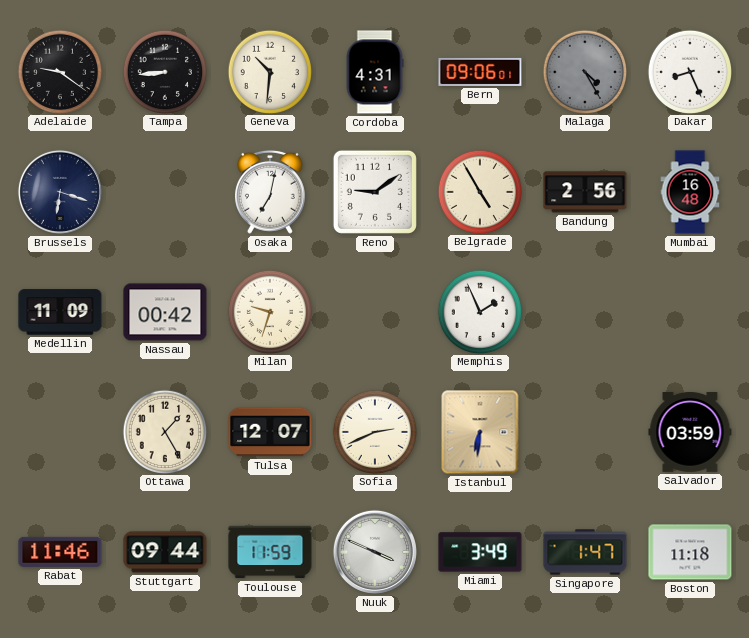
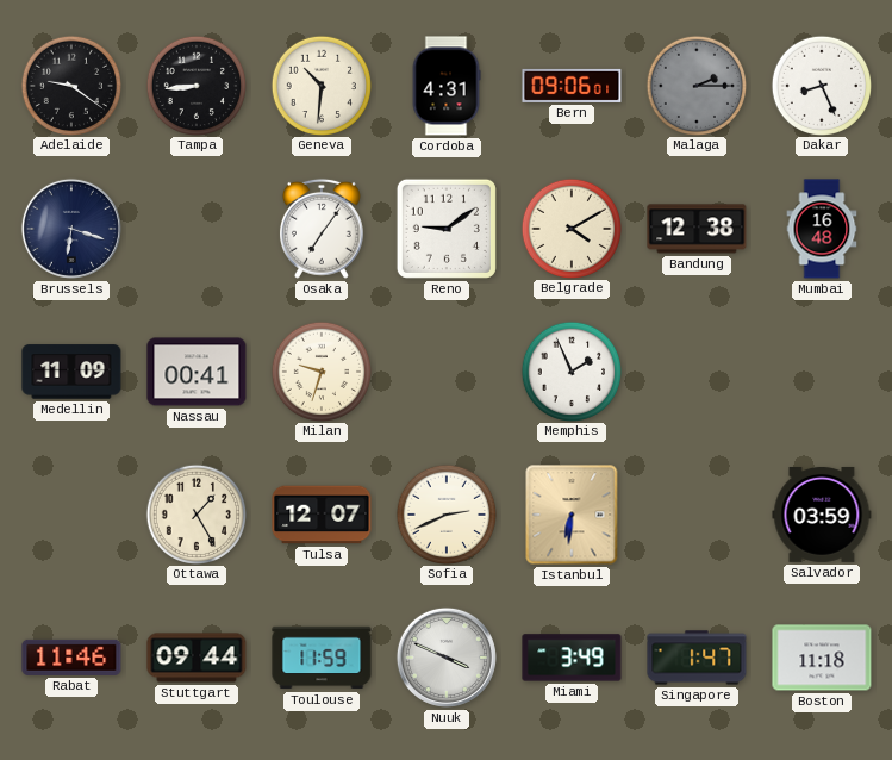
Malaga: 4:25 -> 2:15
Osaka: 7:02 -> 7:06
Belgrade: 4:55 -> 4:10
Bandung: 2:56 -> 12:38
Nassau: 00:42 -> 00:41
